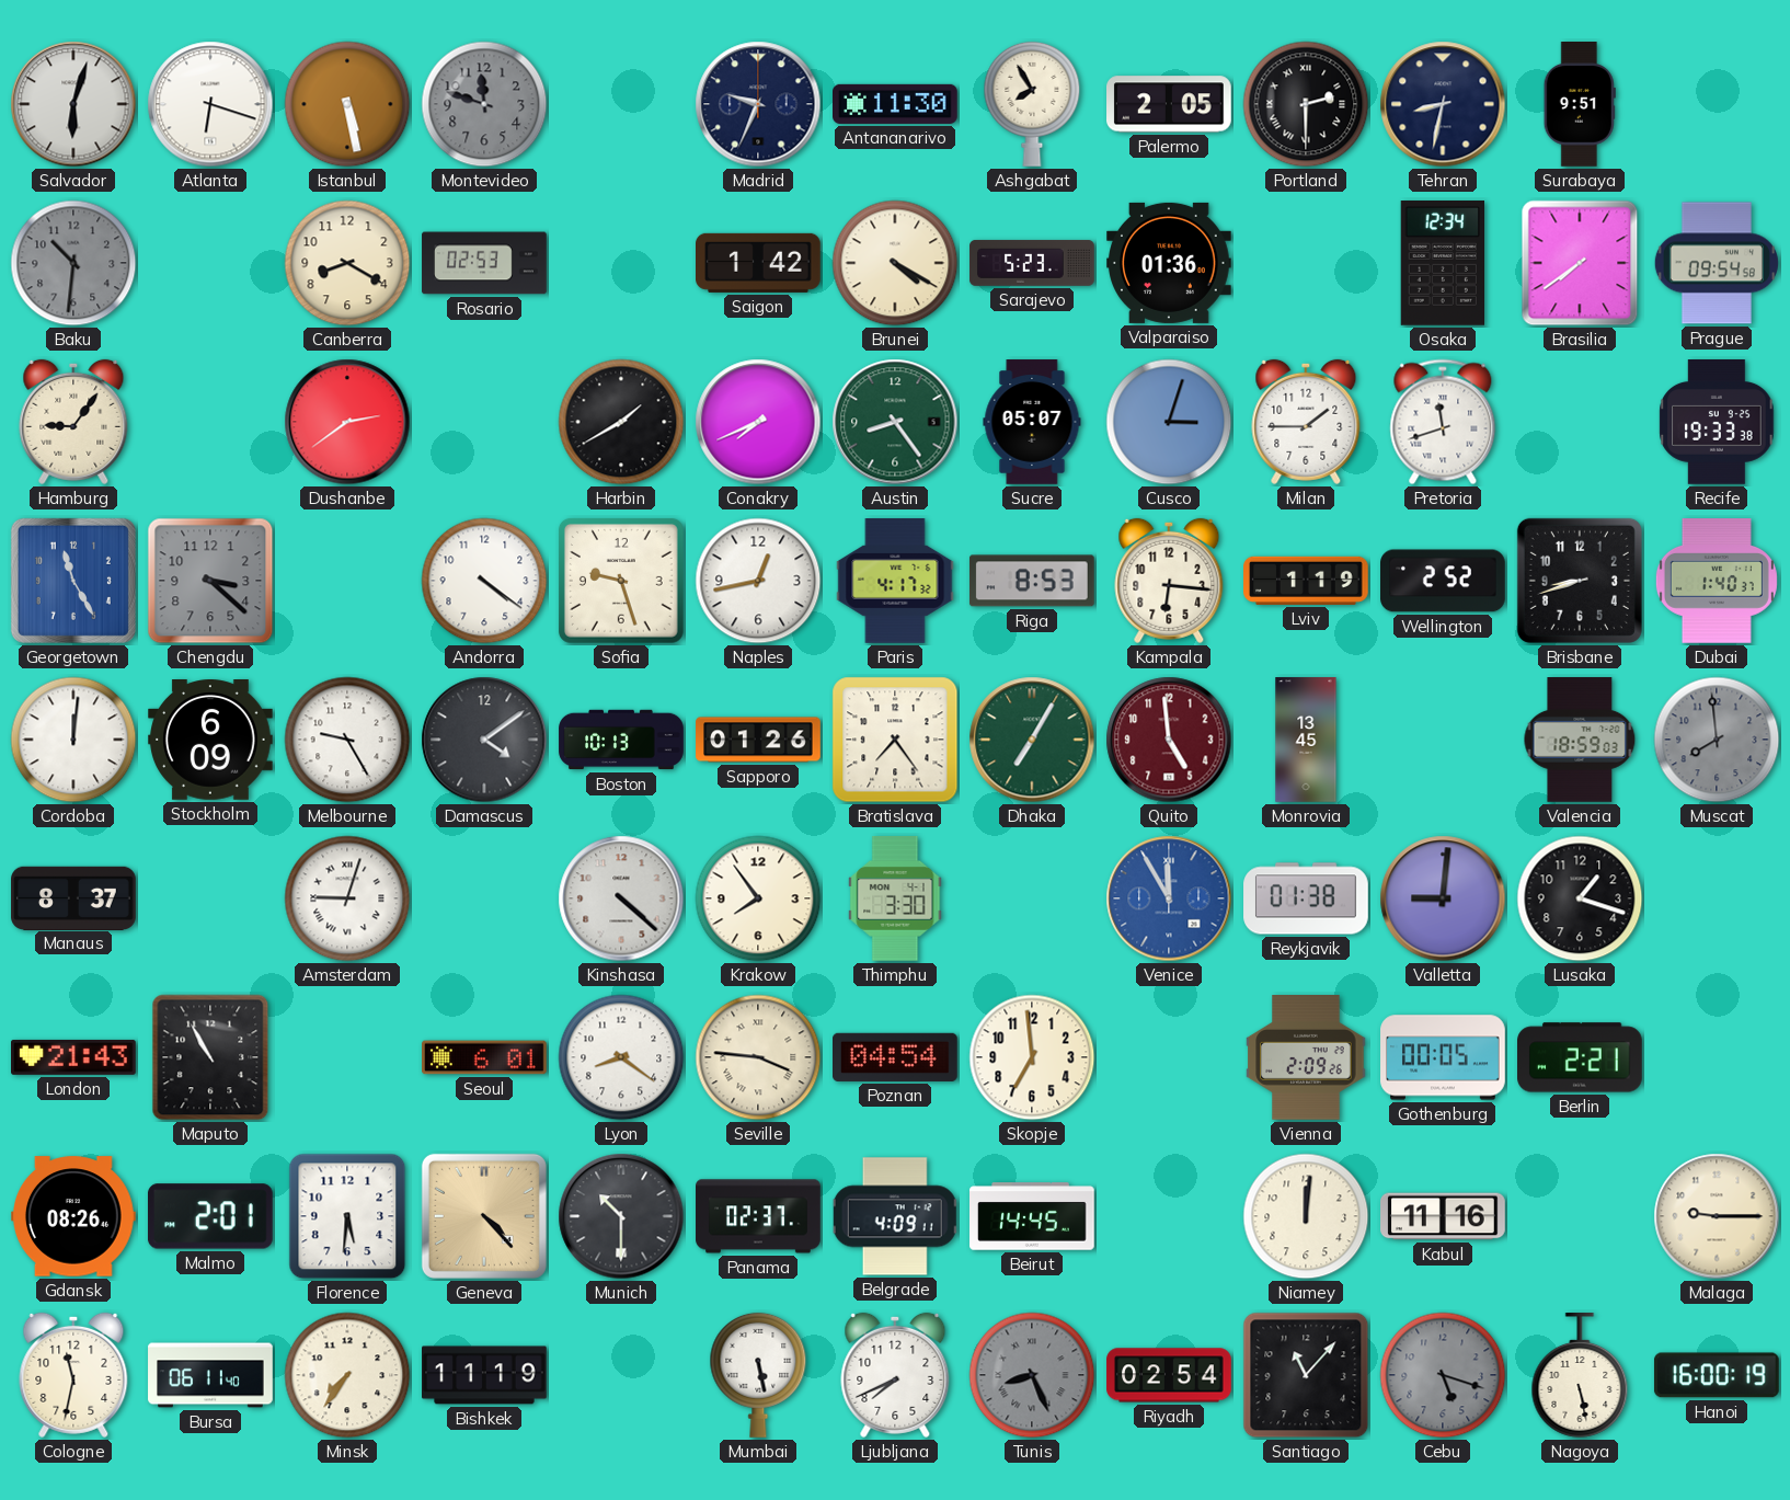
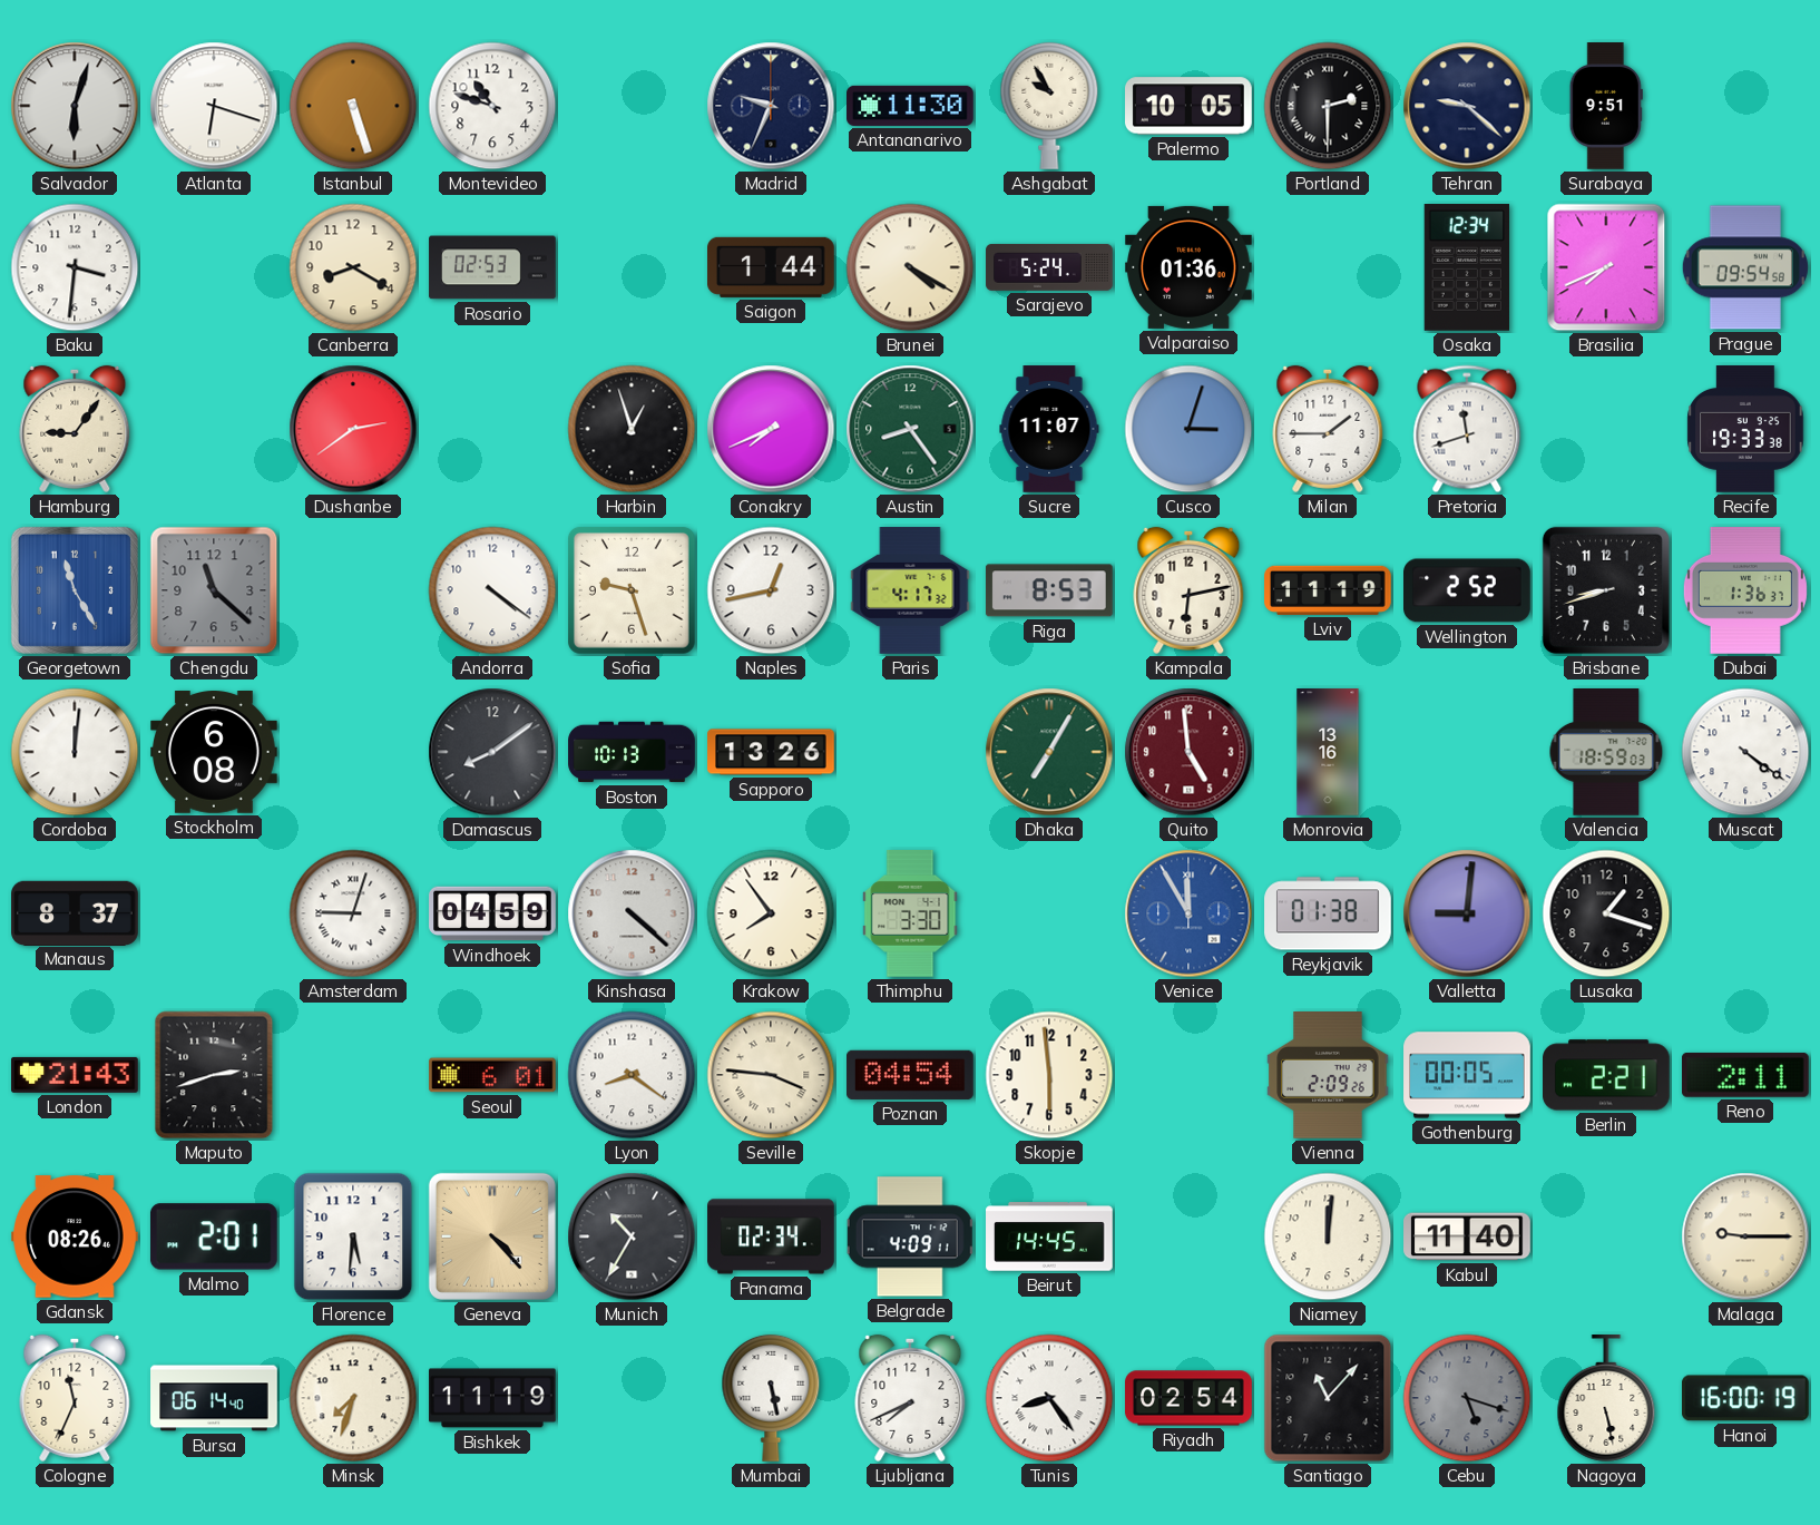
Istanbul: 5:28 -> 5:27
Montevideo: 11:48 -> 10:48
Montevideo dial: grey -> white
Ashgabat: 7:55 -> 9:55
Palermo: 2:05 -> 10:05
Tehran: 8:32 -> 9:22
Baku: 10:31 -> 3:31
Baku dial: grey -> white
Saigon: 1:42 -> 1:44
Sarajevo: 5:23 -> 5:24
Brasilia: 7:39 -> 7:41
Harbin: 1:40 -> 12:57
Sucre: 05:07 -> 11:07
Chengdu: 3:22 -> 11:22
Kampala: 6:16 -> 6:13
Lviv: 1:19 -> 11:19
Dubai: 1:40 -> 1:36
Stockholm: 6:09 -> 6:08
Melbourne: 9:25 -> none
Damascus: 4:09 -> 8:09
Sapporo: 01:26 -> 13:26
Bratislava: 7:24 -> none
Monrovia: 13:45 -> 13:16
Muscat: 7:59 -> 4:21
Muscat dial: grey -> white
Windhoek: none -> 04:59
Maputo: 10:55 -> 2:42
Skopje: 6:59 -> 5:59
Reno: none -> 2:11
Munich: 10:30 -> 10:35
Panama: 02:37 -> 02:34
Kabul: 11:16 -> 11:40
Cologne: 11:32 -> 11:34
Bursa: 06:11 -> 06:14
Minsk: 7:36 -> 7:33
Tunis: 8:26 -> 8:24
Tunis dial: grey -> white
